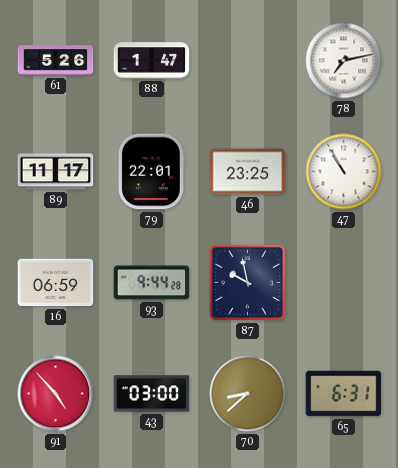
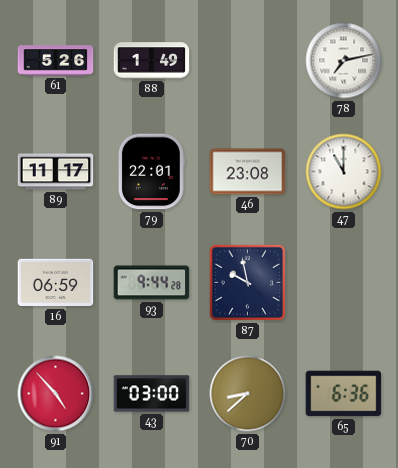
88: 1:47 -> 1:49
46: 23:25 -> 23:08
47: 10:55 -> 11:00
65: 6:31 -> 6:36
